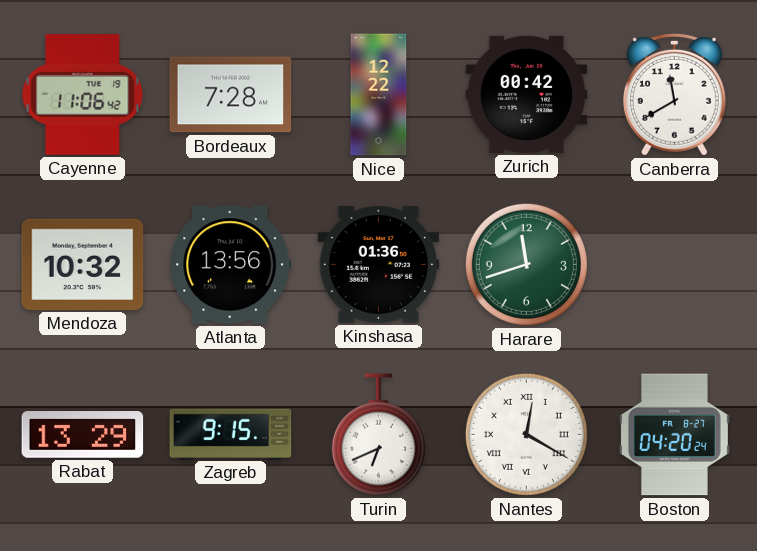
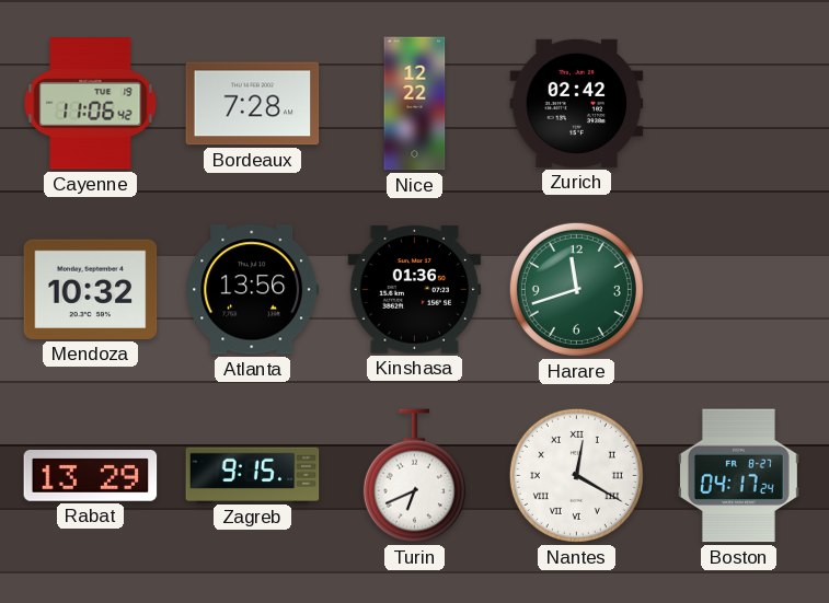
Zurich: 00:42 -> 02:42
Canberra: 11:40 -> none
Boston: 04:20 -> 04:17
